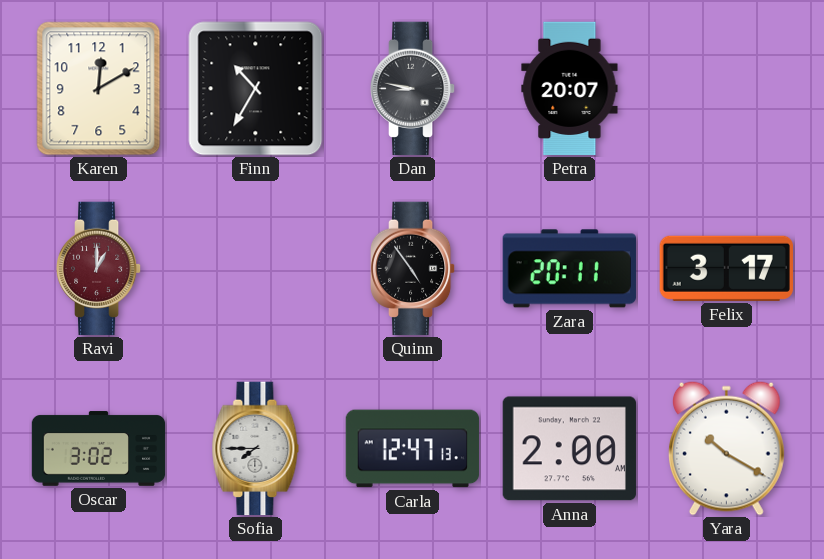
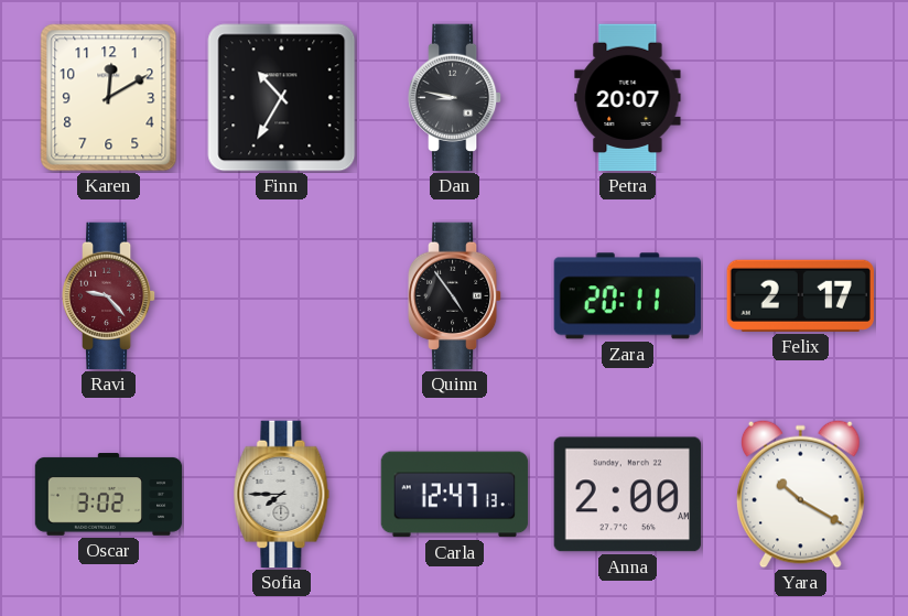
Ravi: 1:00 -> 9:23
Felix: 3:17 -> 2:17
